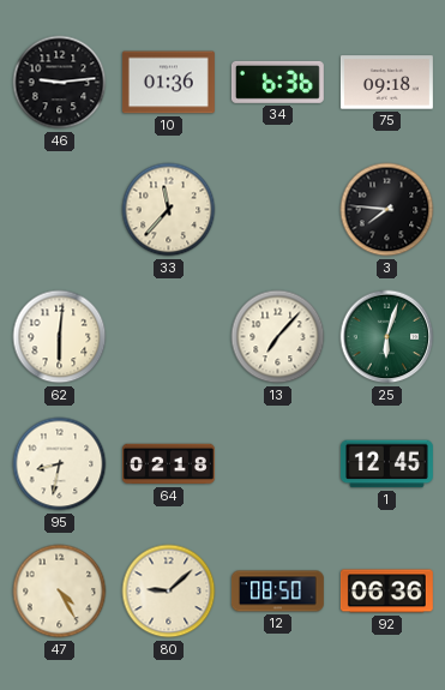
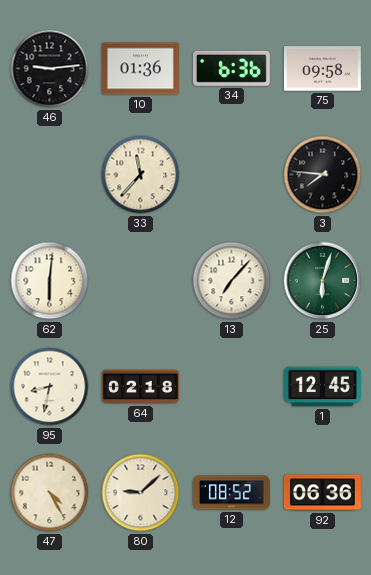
75: 09:18 -> 09:58
12: 08:50 -> 08:52
